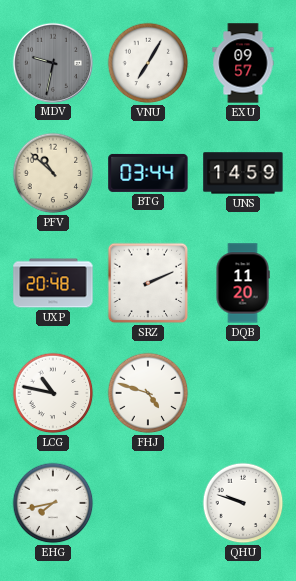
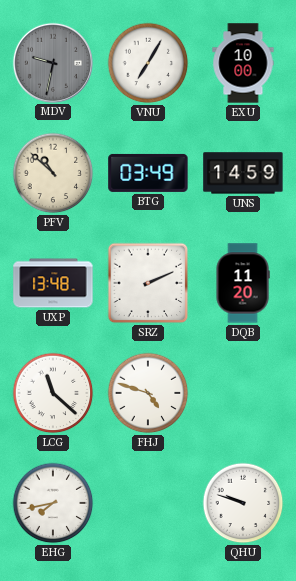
EXU: 09:57 -> 10:00
BTG: 03:44 -> 03:49
UXP: 20:48 -> 13:48
LCG: 10:47 -> 11:22
